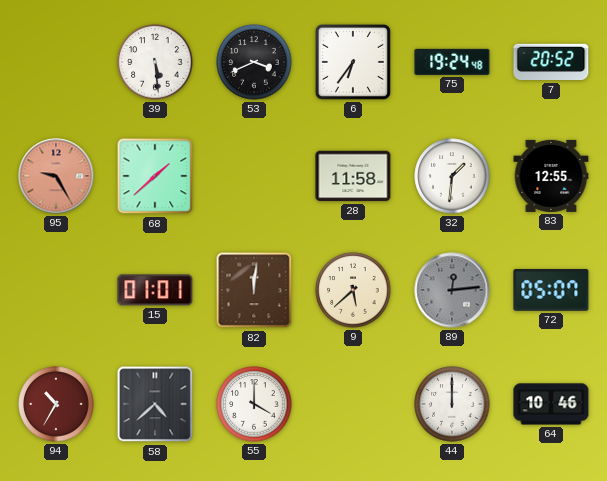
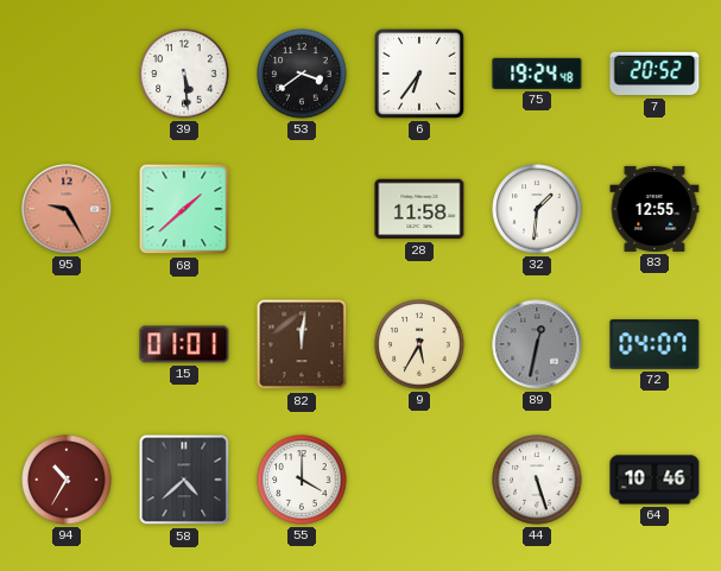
53: 3:41 -> 3:39
9: 5:38 -> 5:35
89: 12:14 -> 12:32
72: 05:07 -> 04:07
44: 12:00 -> 5:27
